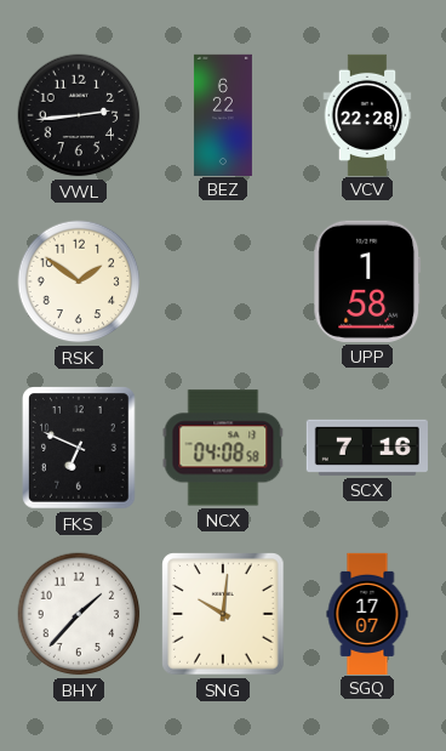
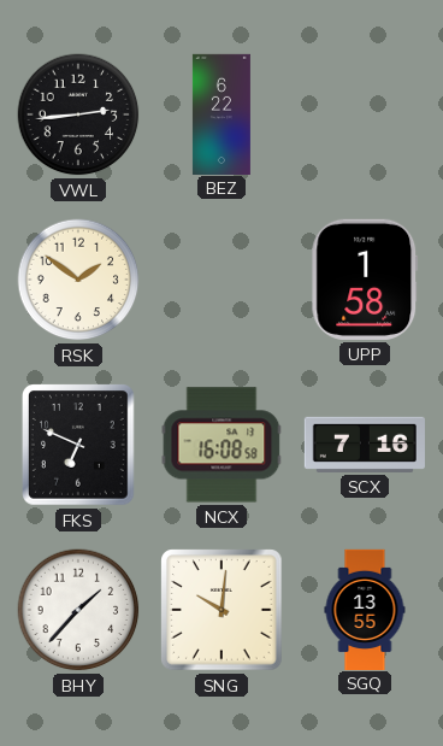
VCV: 22:28 -> none
NCX: 04:08 -> 16:08
SGQ: 17:07 -> 13:55
